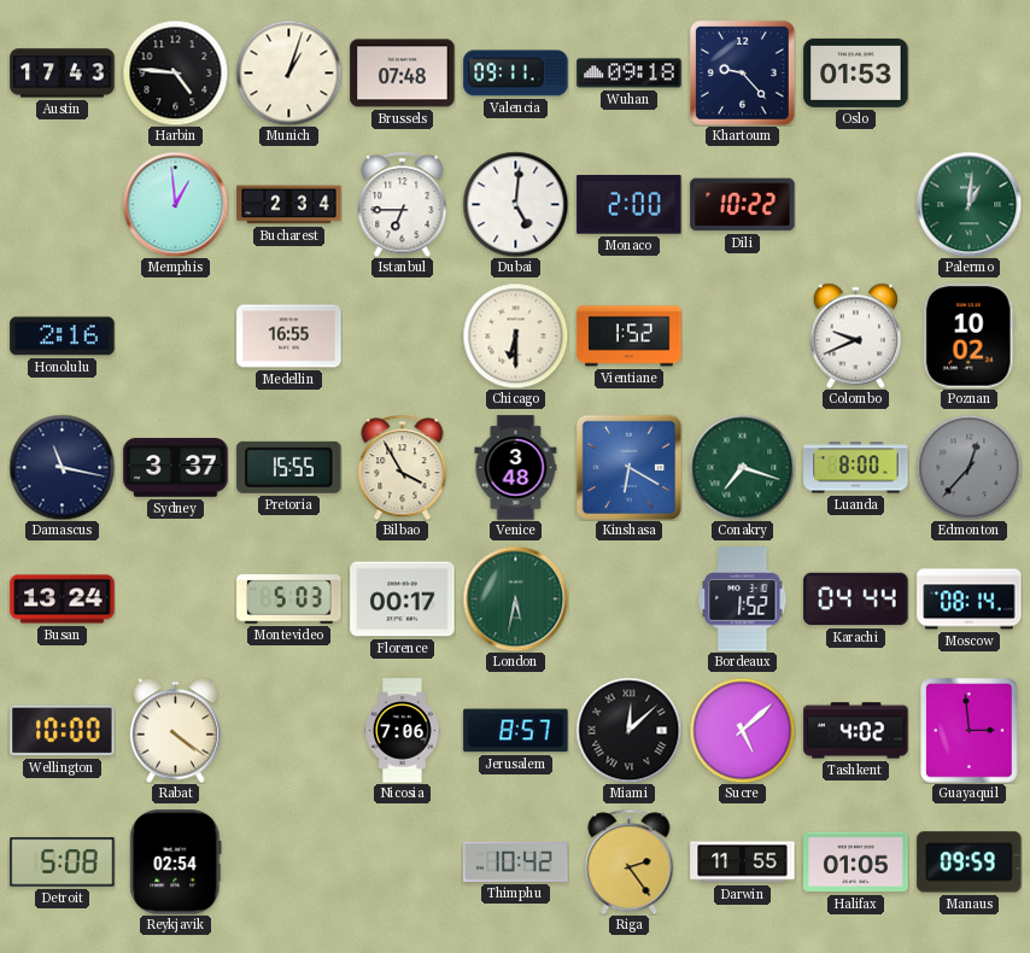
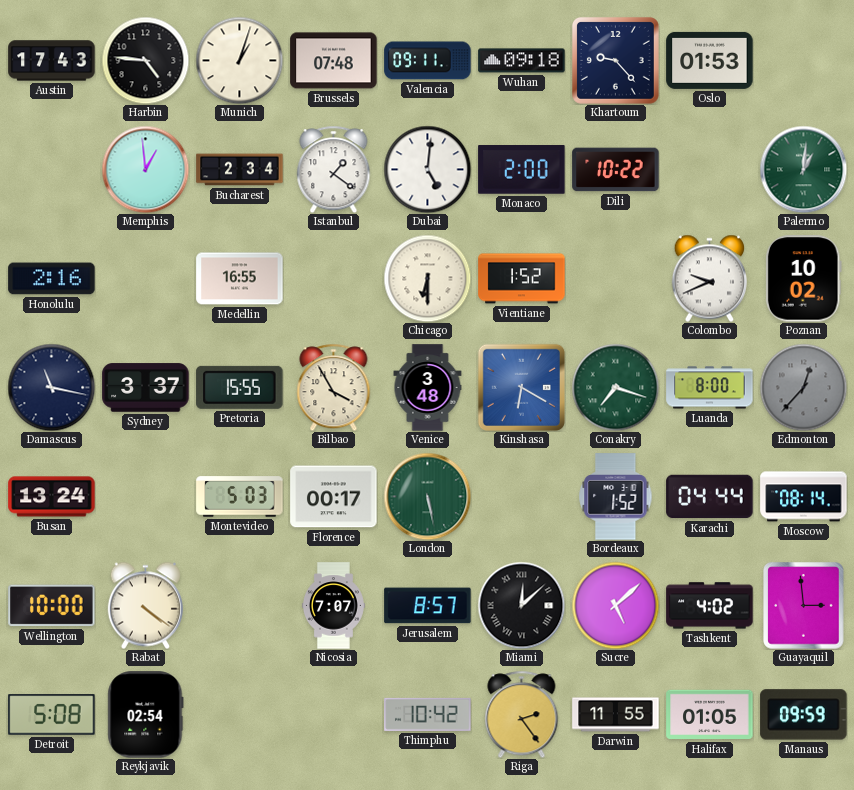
Istanbul: 6:45 -> 1:21
London: 5:32 -> 5:28
Nicosia: 7:06 -> 7:07
